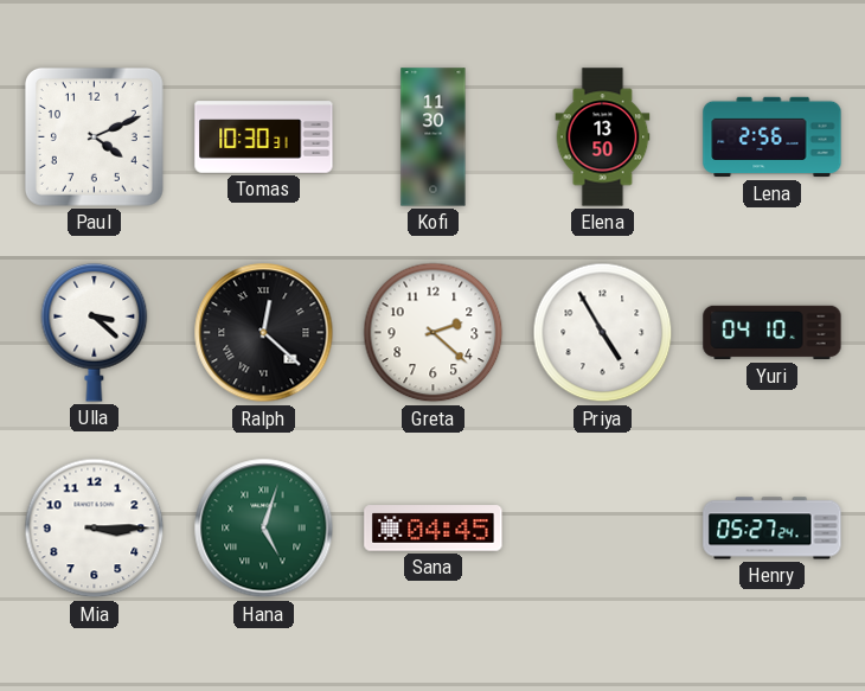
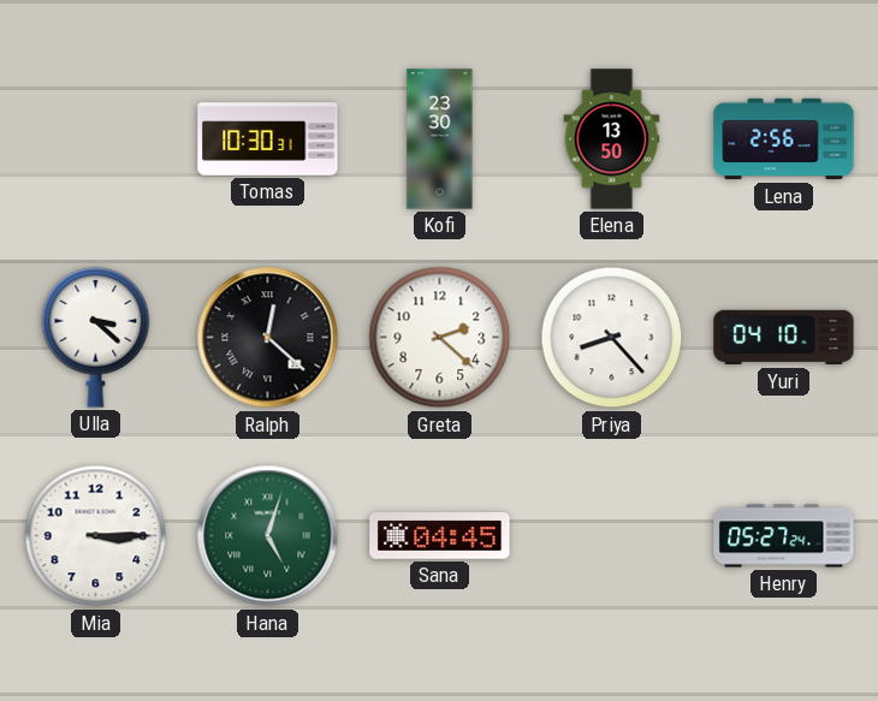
Paul: 4:11 -> none
Kofi: 11:30 -> 23:30
Priya: 4:55 -> 8:23
